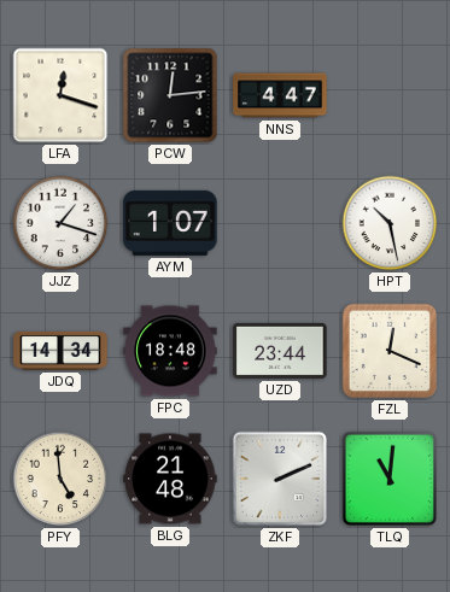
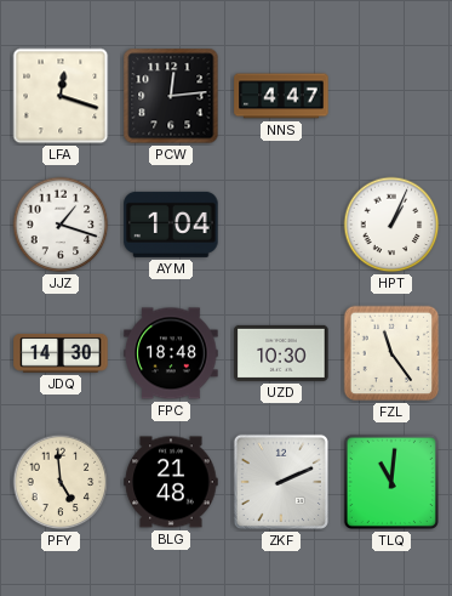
AYM: 1:07 -> 1:04
HPT: 10:28 -> 1:04
JDQ: 14:34 -> 14:30
UZD: 23:44 -> 10:30
FZL: 12:19 -> 11:24
